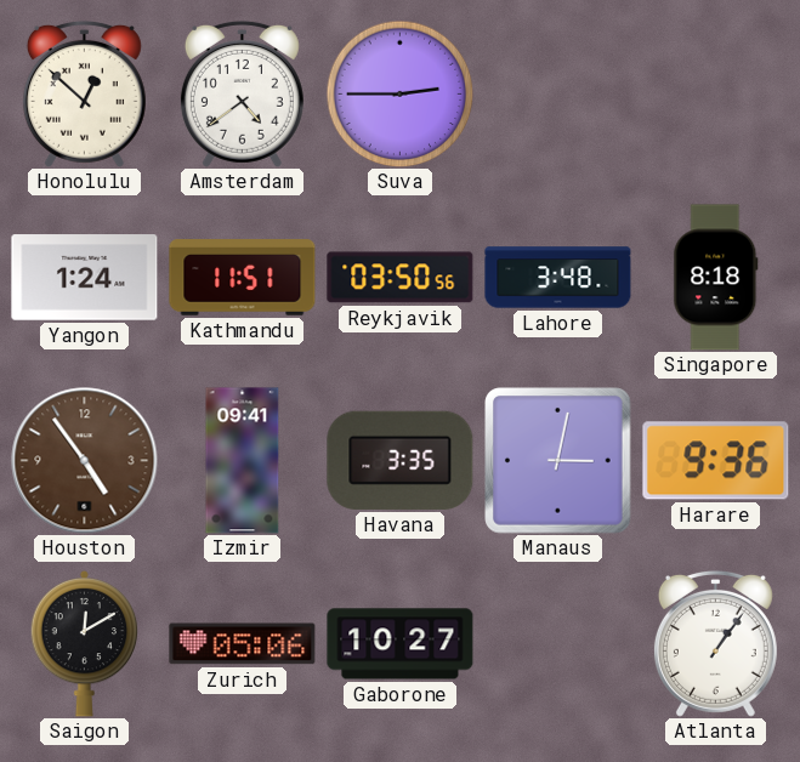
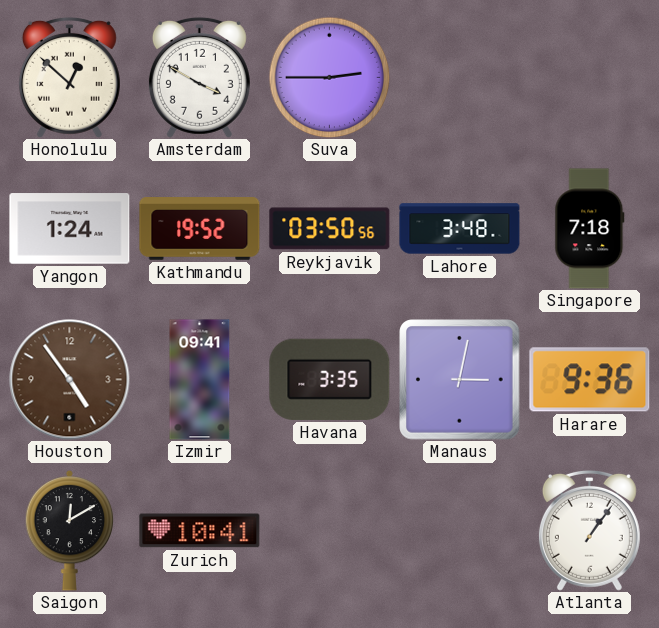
Amsterdam: 4:39 -> 3:50
Kathmandu: 11:51 -> 19:52
Singapore: 8:18 -> 7:18
Zurich: 05:06 -> 10:41
Gaborone: 10:27 -> none
